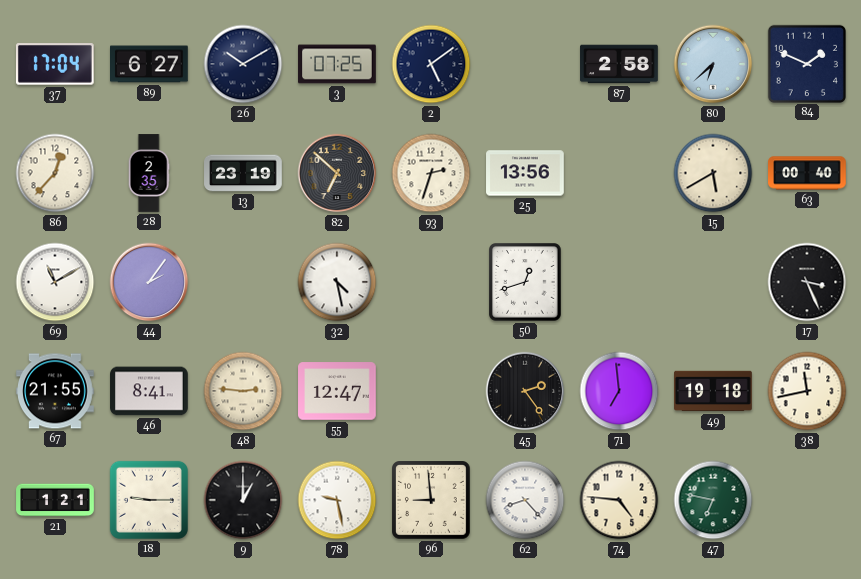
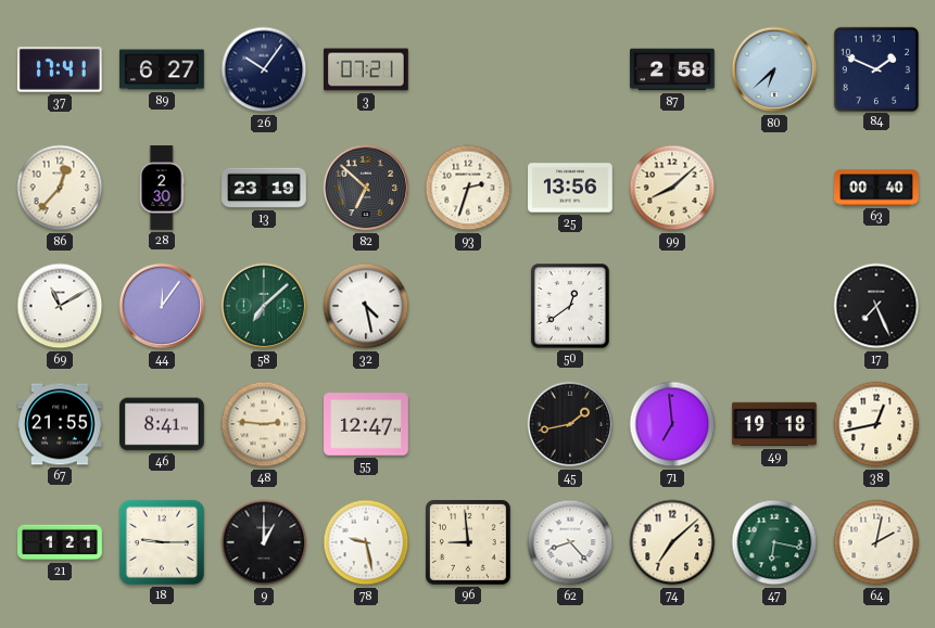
37: 17:04 -> 17:41
26: 10:10 -> 10:06
3: 07:25 -> 07:21
2: 5:09 -> none
28: 2:35 -> 2:30
99: none -> 8:08
15: 5:40 -> none
44: 2:06 -> 12:06
58: none -> 7:08
50: 12:42 -> 12:39
17: 3:26 -> 7:26
45: 2:24 -> 1:43
38: 11:43 -> 12:43
74: 4:46 -> 7:08
47: 6:47 -> 6:17
64: none -> 2:02
